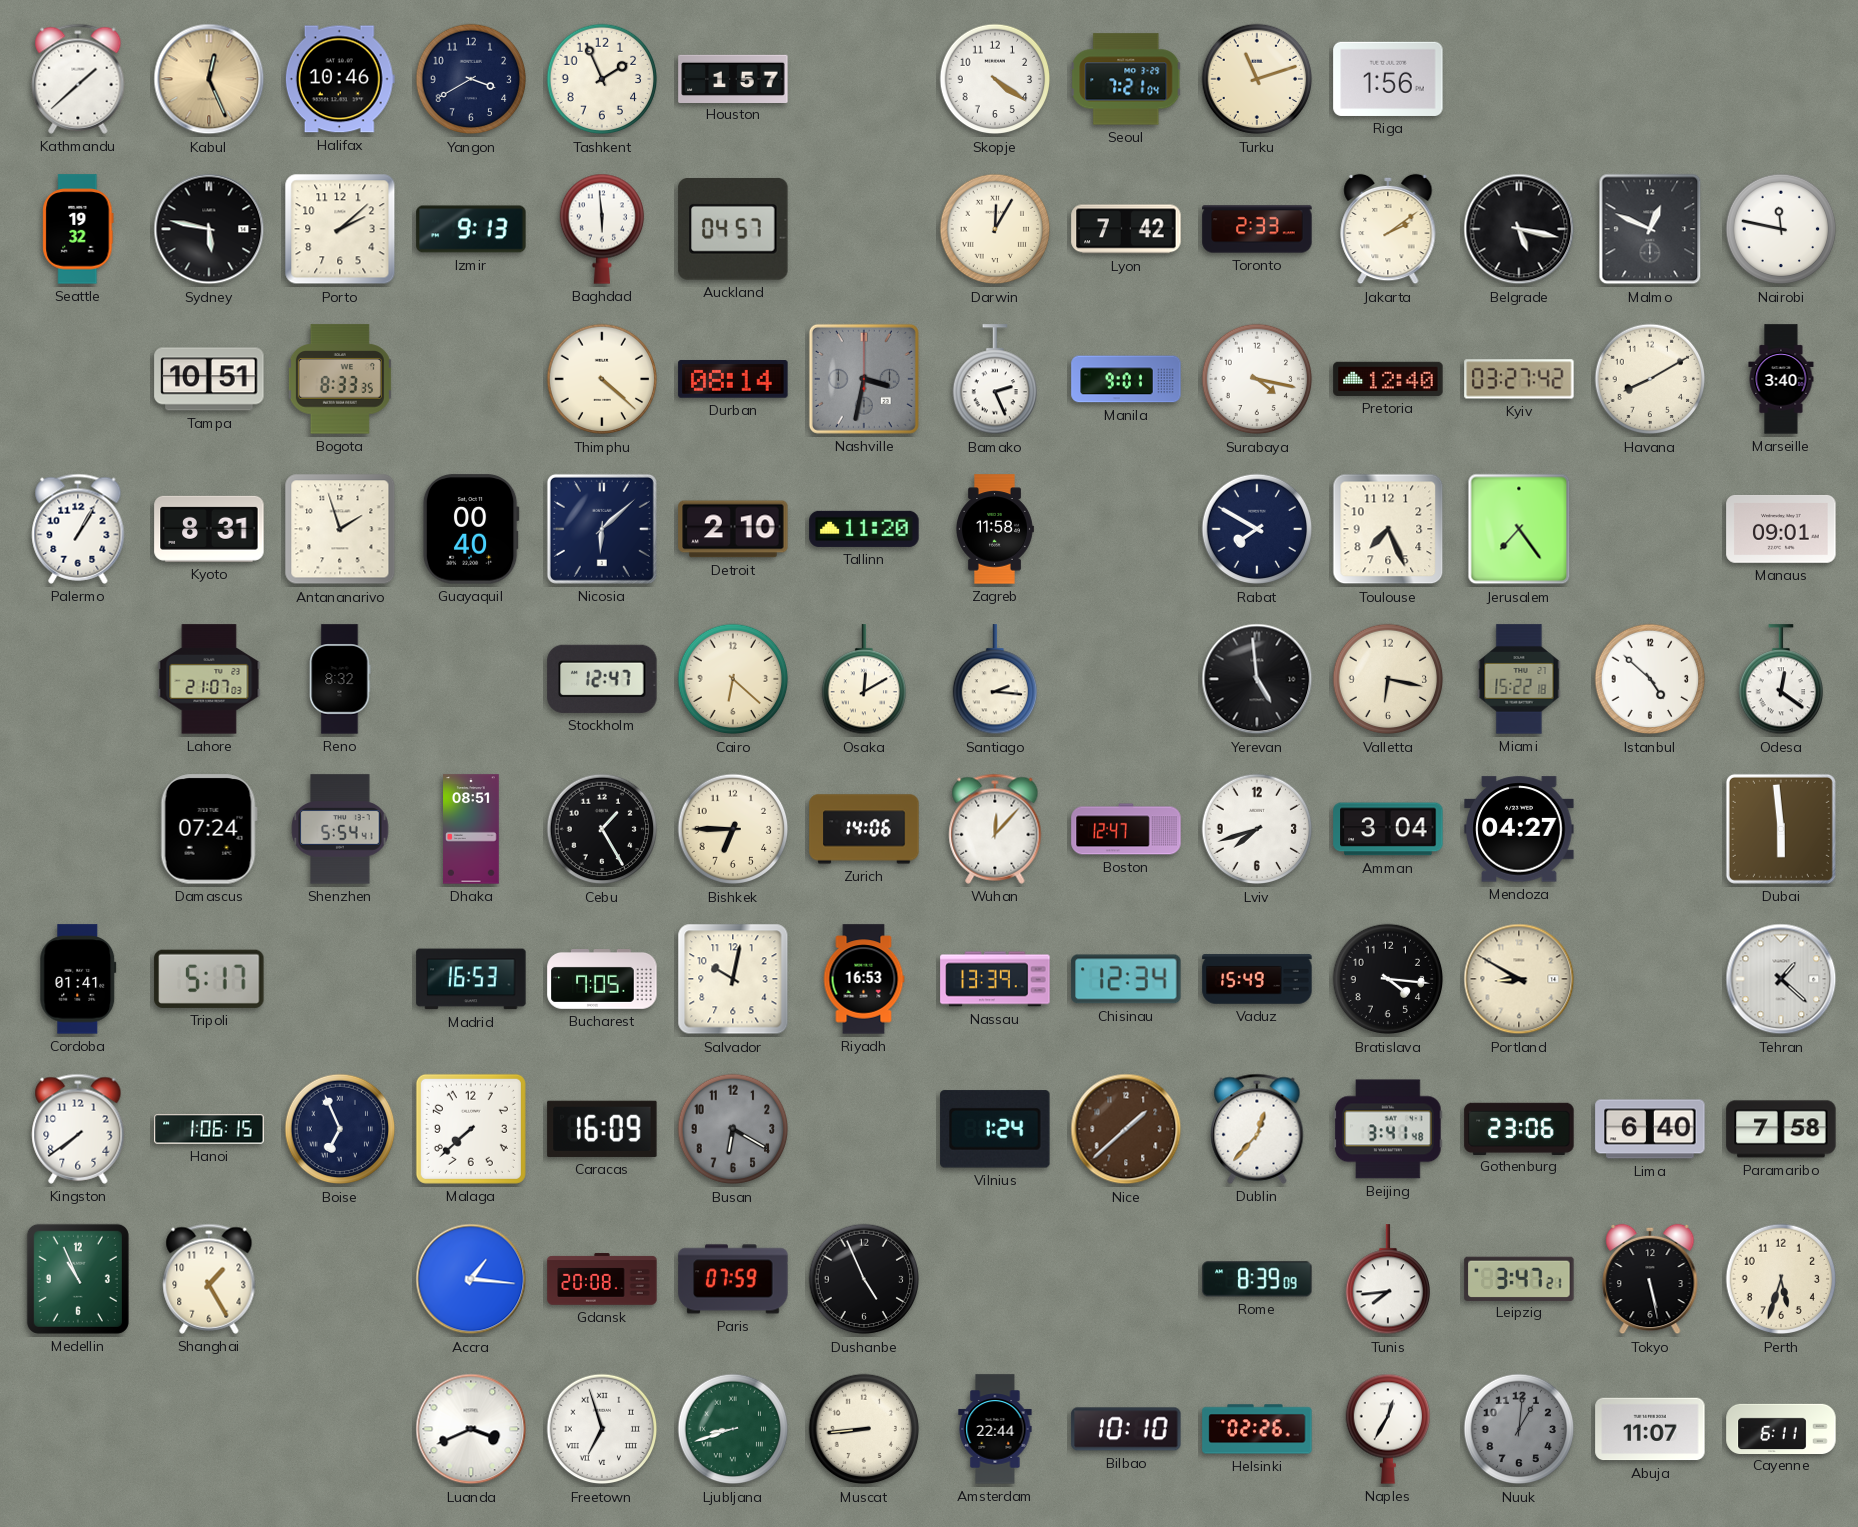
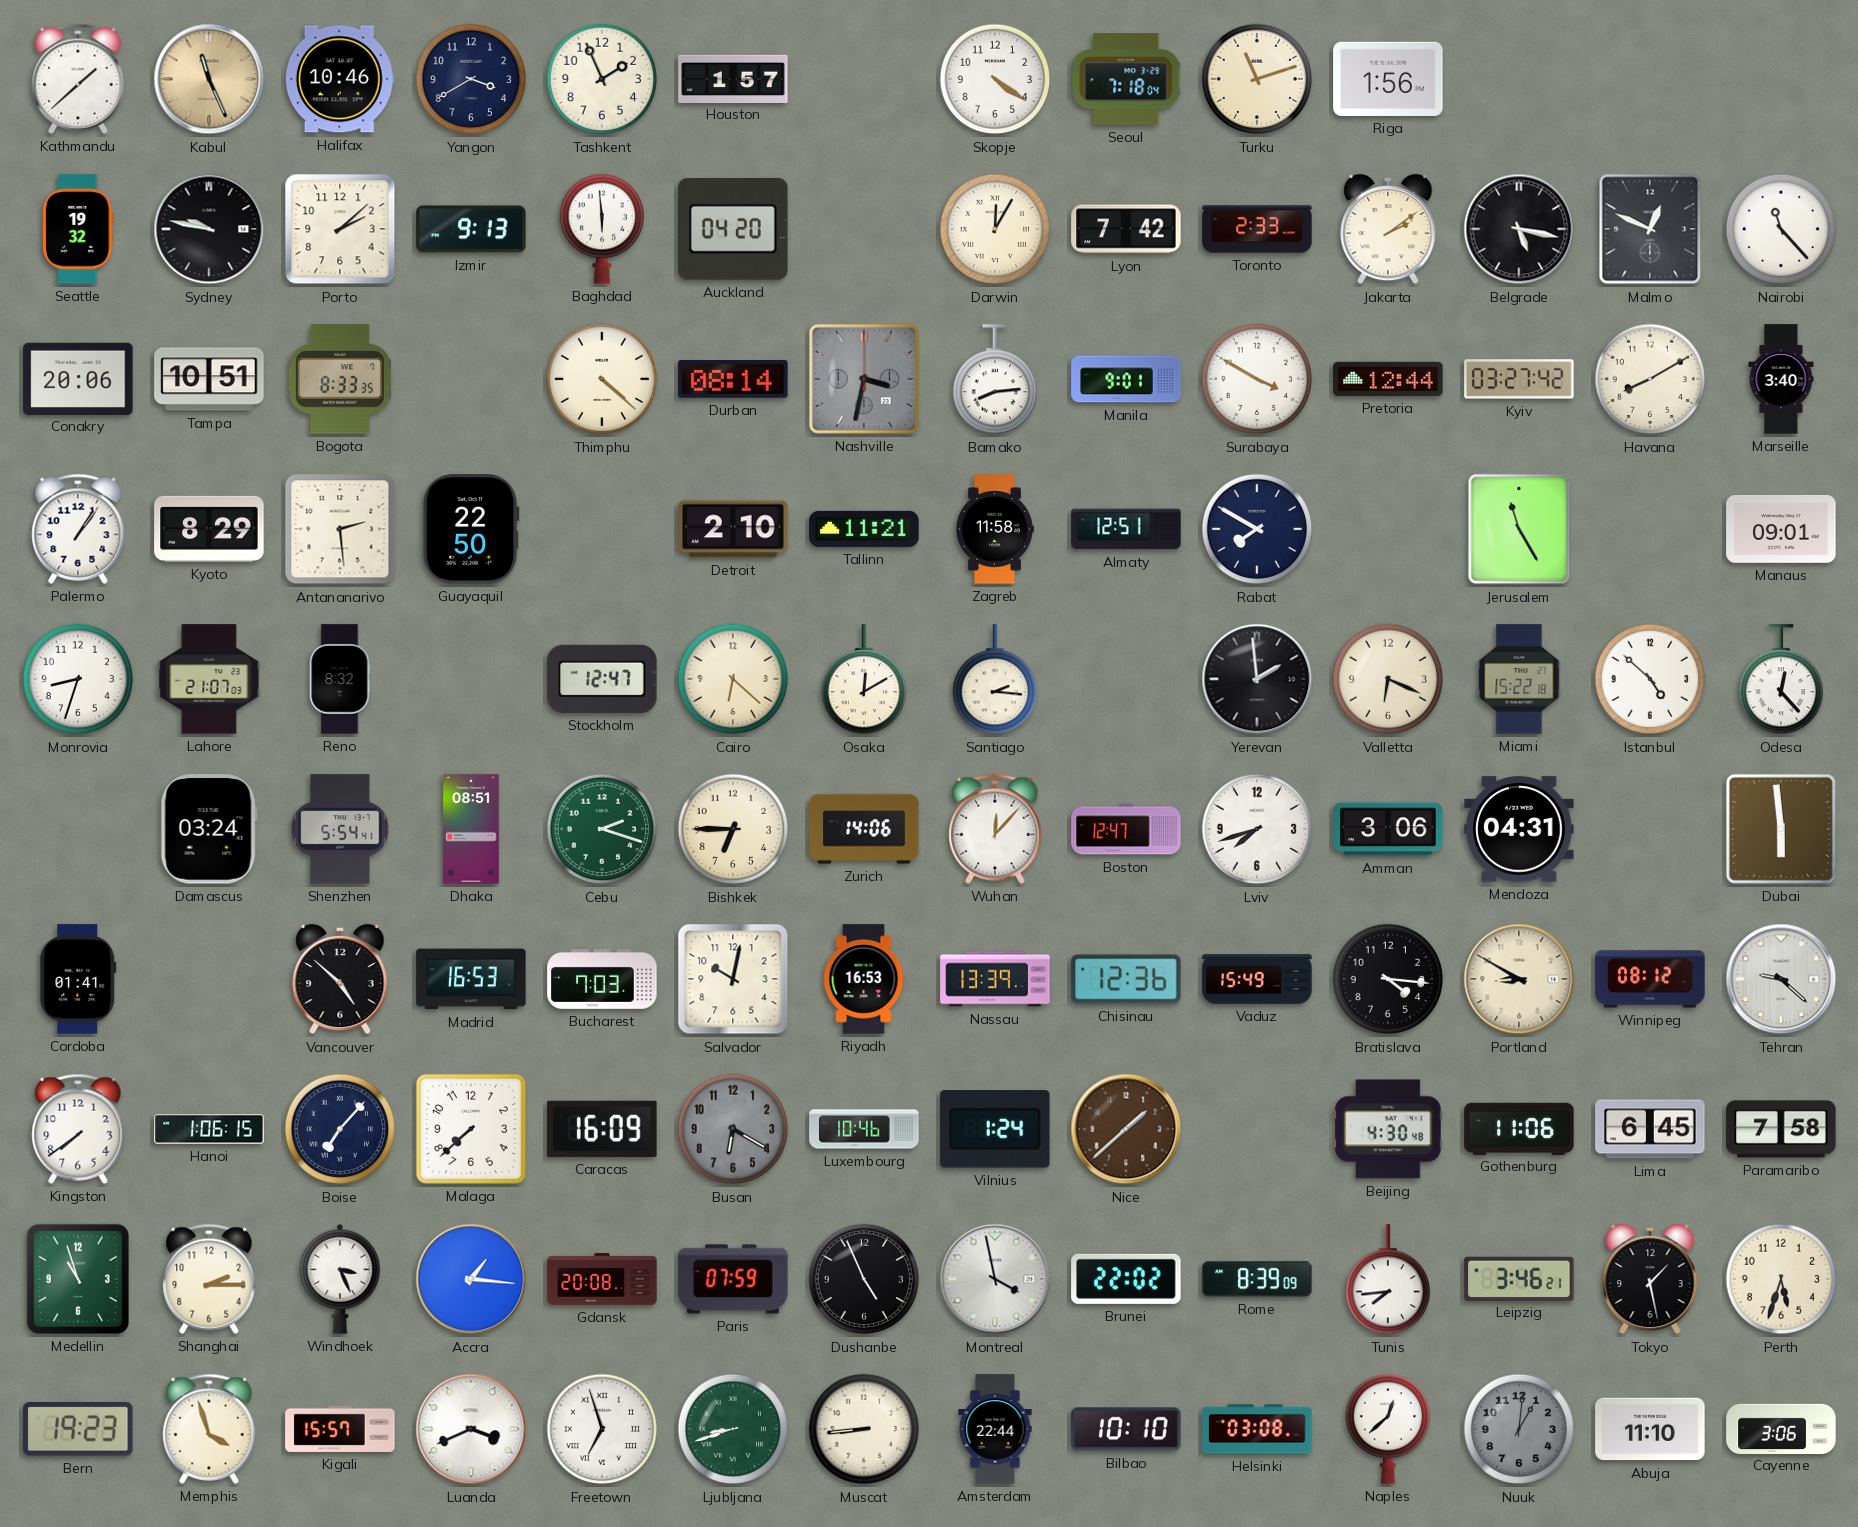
Kabul: 12:26 -> 11:26
Seoul: 7:21 -> 7:18
Sydney: 5:47 -> 9:47
Auckland: 04:57 -> 04:20
Nairobi: 11:47 -> 11:23
Conakry: none -> 20:06
Bamako: 2:26 -> 8:14
Surabaya: 4:17 -> 3:50
Pretoria: 12:40 -> 12:44
Palermo: 1:05 -> 1:06
Kyoto: 8:31 -> 8:29
Antananarivo: 1:57 -> 2:29
Guayaquil: 00:40 -> 22:50
Nicosia: 6:08 -> none
Tallinn: 11:20 -> 11:21
Almaty: none -> 12:51
Toulouse: 7:26 -> none
Jerusalem: 7:24 -> 11:25
Monrovia: none -> 8:33
Yerevan: 4:59 -> 1:59
Valletta: 6:17 -> 6:19
Odesa: 12:21 -> 12:23
Damascus: 07:24 -> 03:24
Cebu: 1:25 -> 2:18
Cebu dial: black -> green
Amman: 3:04 -> 3:06
Mendoza: 04:27 -> 04:31
Tripoli: 5:17 -> none
Vancouver: none -> 4:52
Bucharest: 7:05 -> 7:03
Chisinau: 12:34 -> 12:36
Winnipeg: none -> 08:12
Tehran: 1:22 -> 9:22
Boise: 6:56 -> 7:07
Luxembourg: none -> 10:46
Dublin: 12:37 -> none
Beijing: 3:41 -> 4:30
Gothenburg: 23:06 -> 11:06
Lima: 6:40 -> 6:45
Medellin: 10:56 -> 10:57
Shanghai: 1:25 -> 2:15
Windhoek: none -> 3:26
Montreal: none -> 3:58
Brunei: none -> 22:02
Leipzig: 3:47 -> 3:46
Tokyo: 5:28 -> 1:28
Bern: none -> 19:23
Memphis: none -> 3:57
Kigali: none -> 15:57
Helsinki: 02:26 -> 03:08
Naples: 12:35 -> 12:38
Abuja: 11:07 -> 11:10
Cayenne: 6:11 -> 3:06
